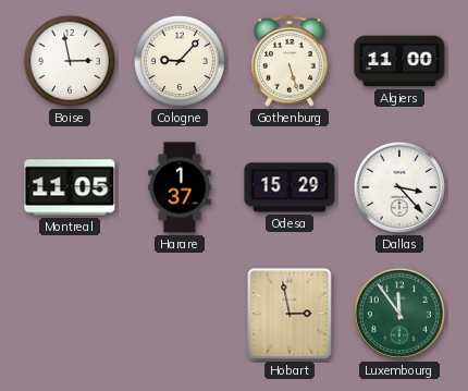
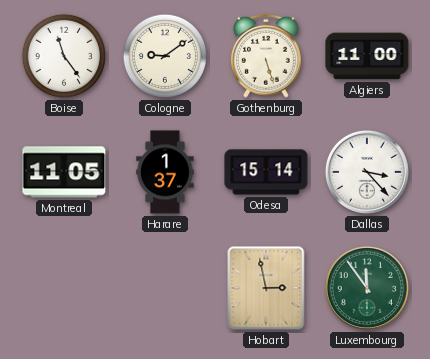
Boise: 2:58 -> 11:24
Cologne: 9:07 -> 9:09
Odesa: 15:29 -> 15:14
